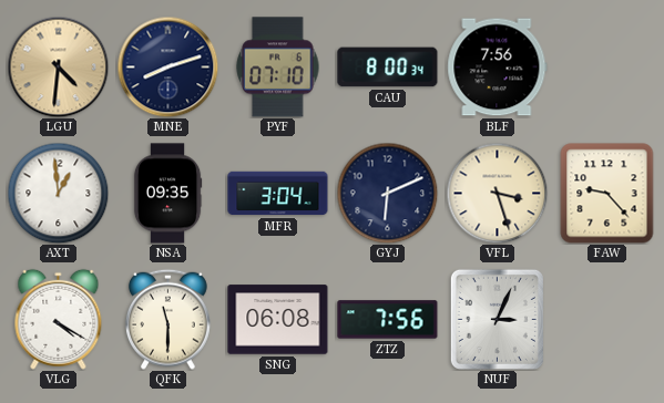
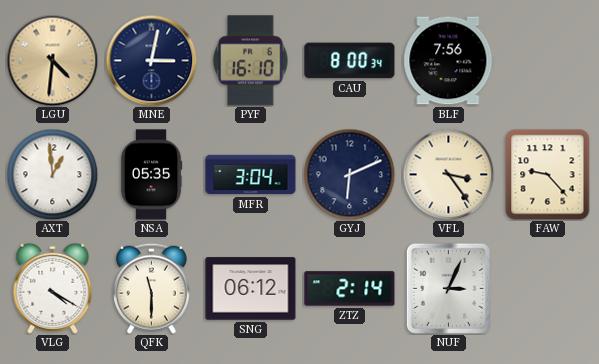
MNE: 8:12 -> 3:02
PYF: 07:10 -> 16:10
NSA: 09:35 -> 05:35
VFL: 3:27 -> 3:24
SNG: 06:08 -> 06:12
ZTZ: 7:56 -> 2:14
